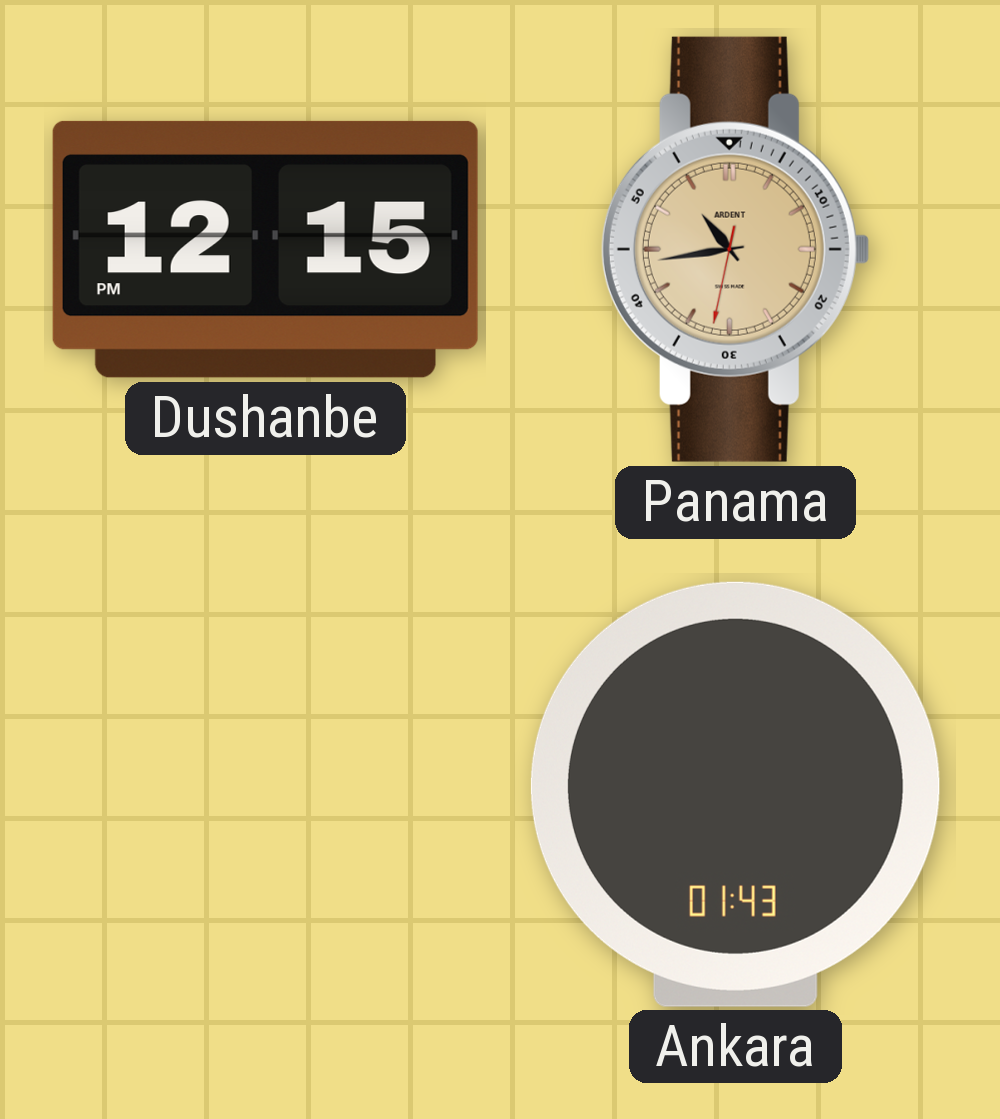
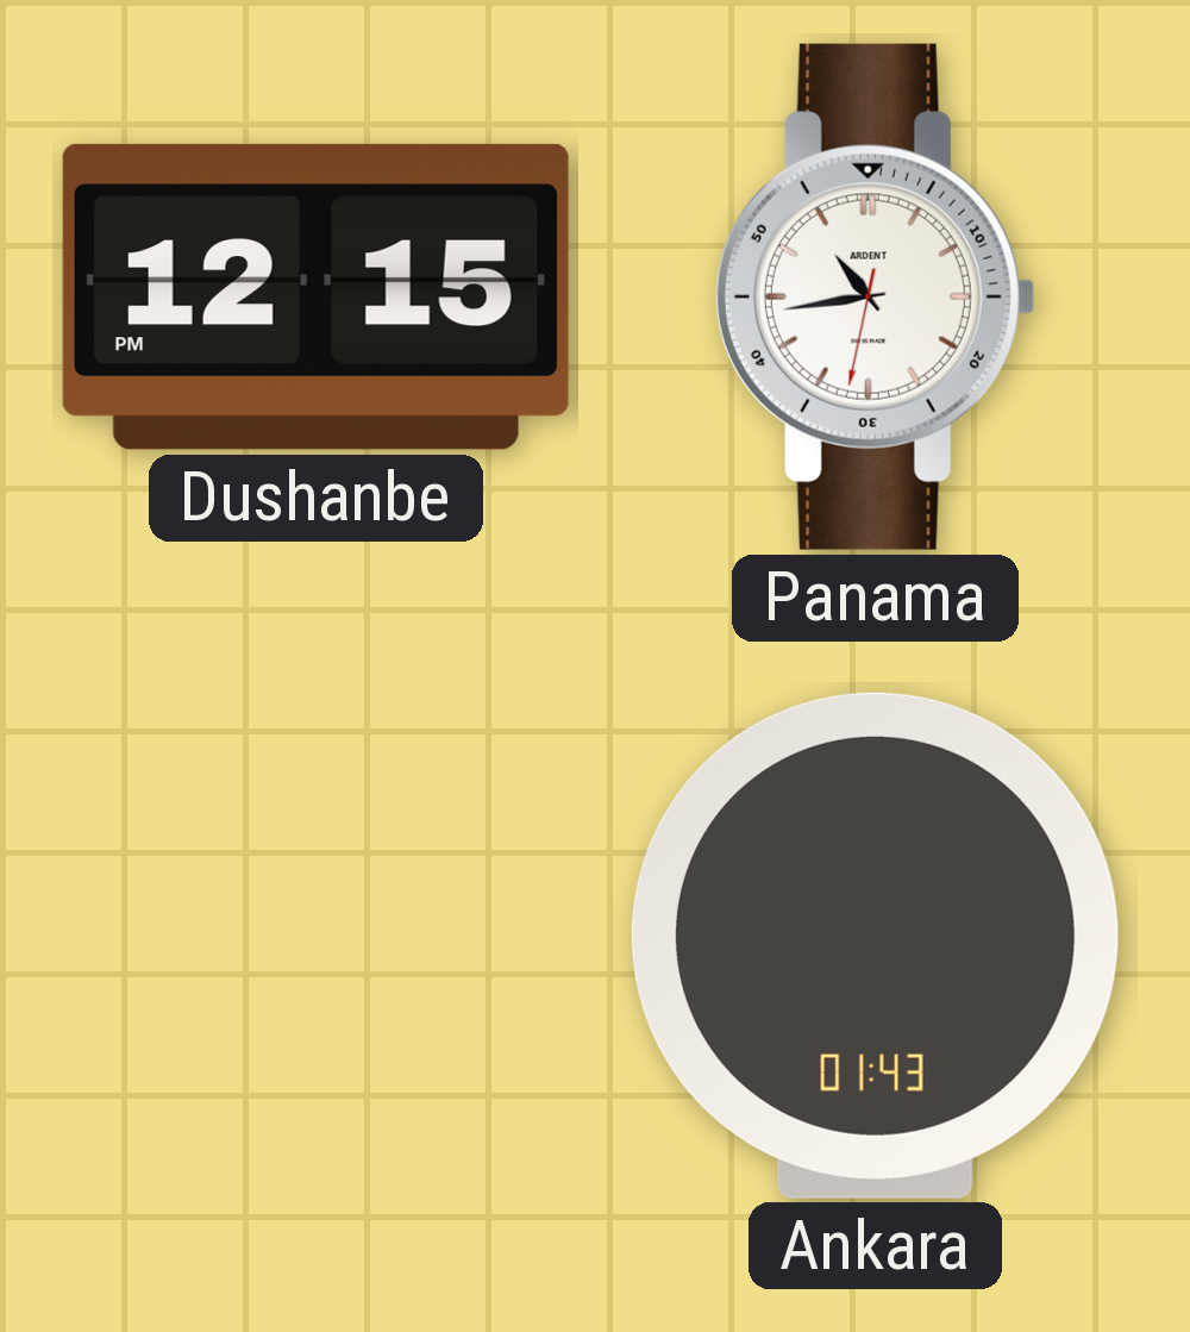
Panama dial: champagne -> white
